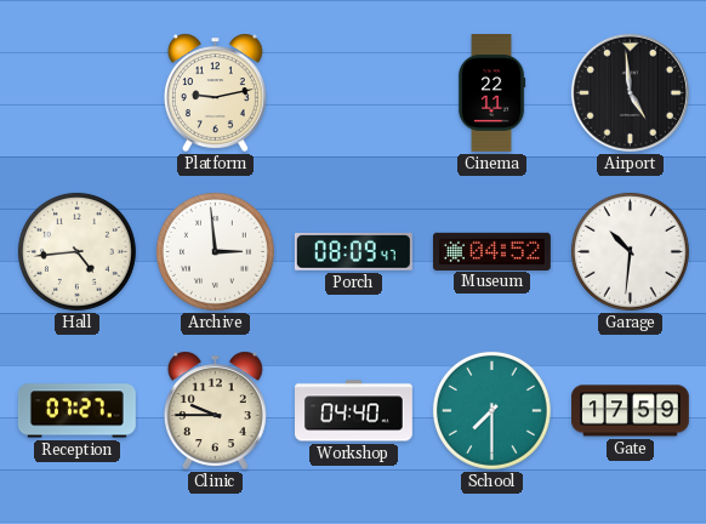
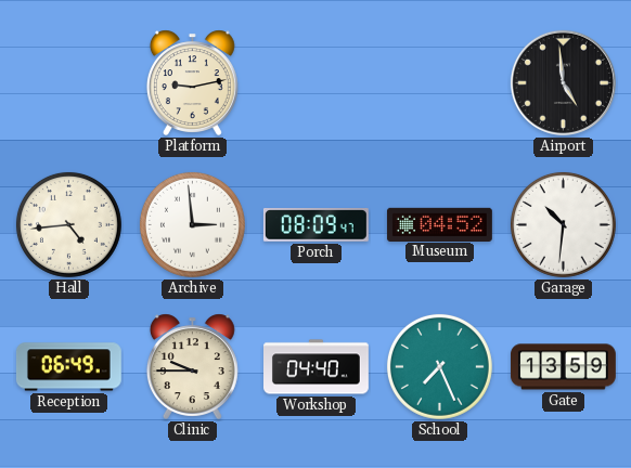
Cinema: 22:11 -> none
Reception: 07:27 -> 06:49
School: 7:30 -> 7:26
Gate: 17:59 -> 13:59
